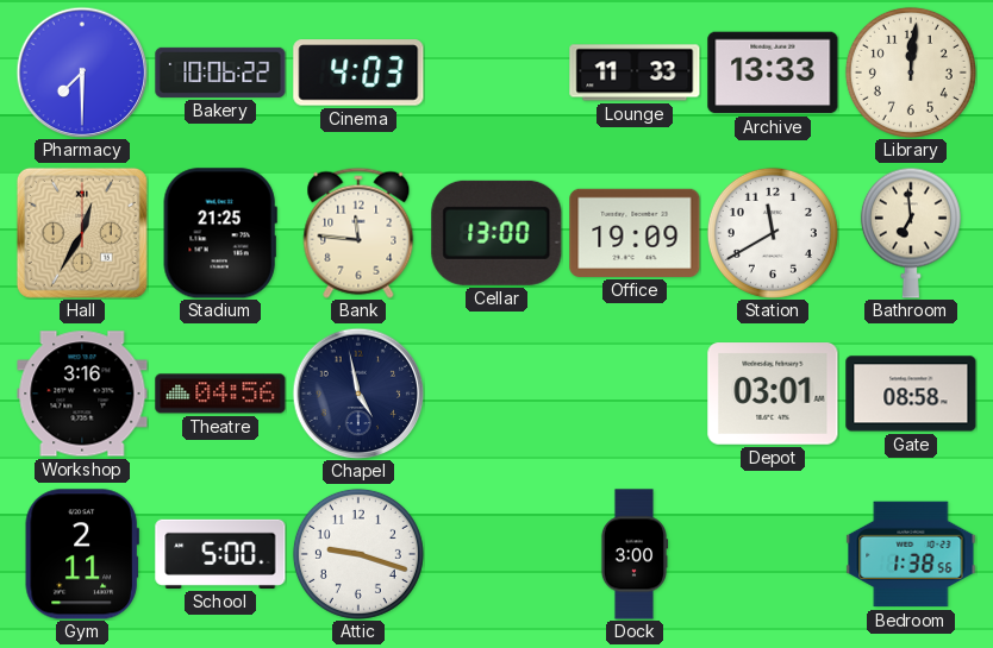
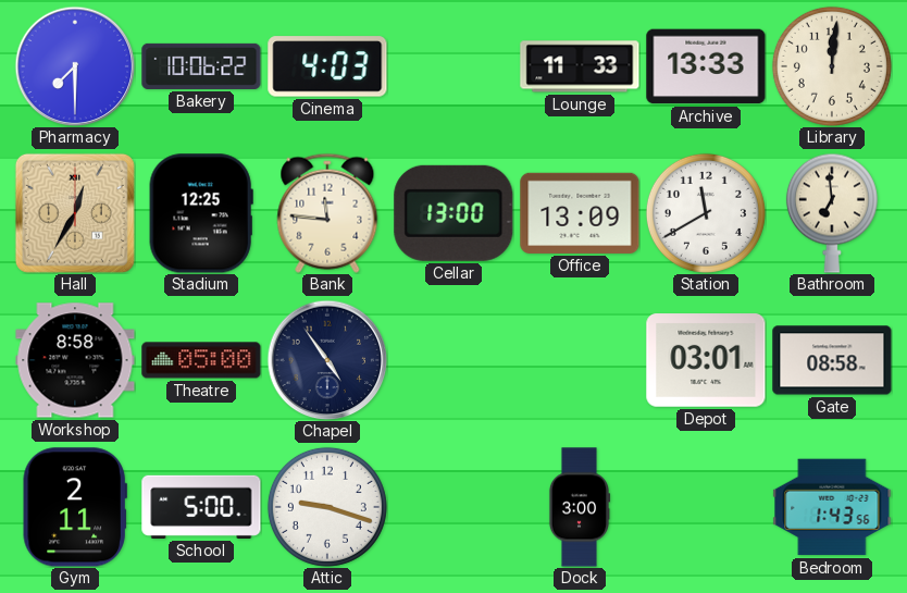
Stadium: 21:25 -> 12:25
Office: 19:09 -> 13:09
Workshop: 3:16 -> 8:58
Theatre: 04:56 -> 05:00
Chapel: 4:58 -> 4:54
Bedroom: 1:38 -> 1:43
